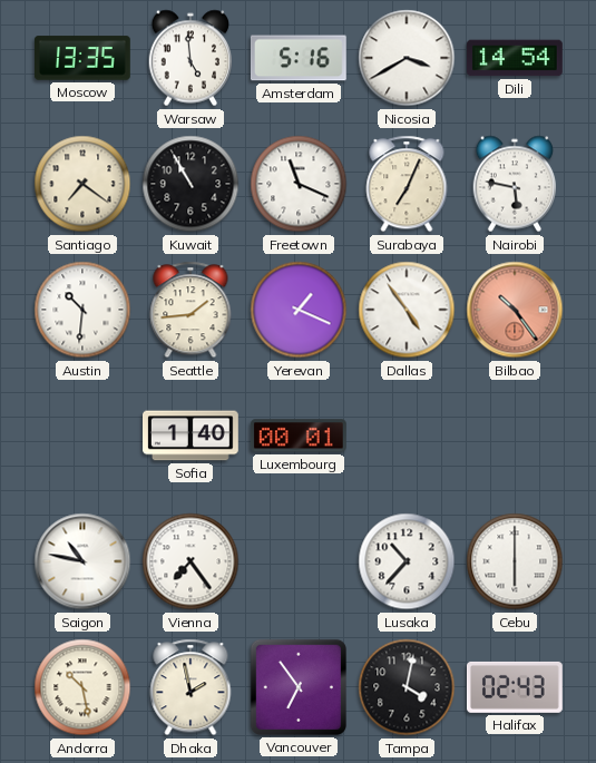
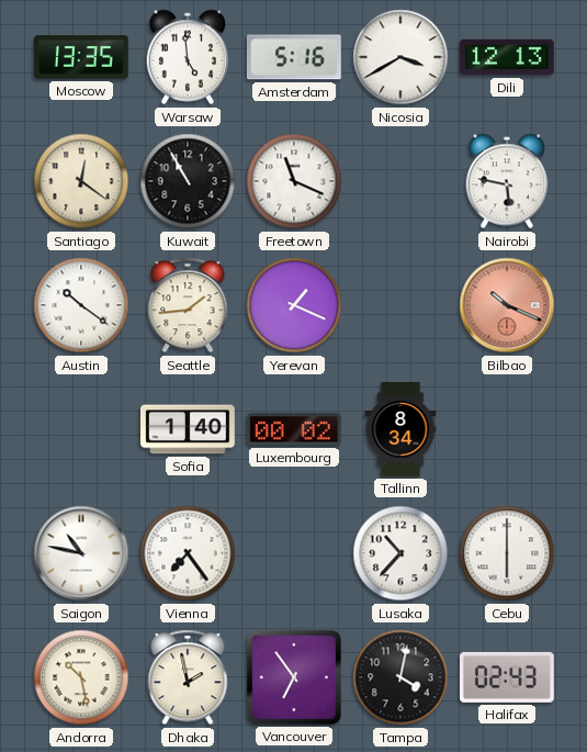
Dili: 14:54 -> 12:13
Santiago: 7:21 -> 12:21
Surabaya: 7:04 -> none
Austin: 10:31 -> 10:21
Dallas: 4:54 -> none
Bilbao: 10:24 -> 10:19
Luxembourg: 00:01 -> 00:02
Tallinn: none -> 8:34
